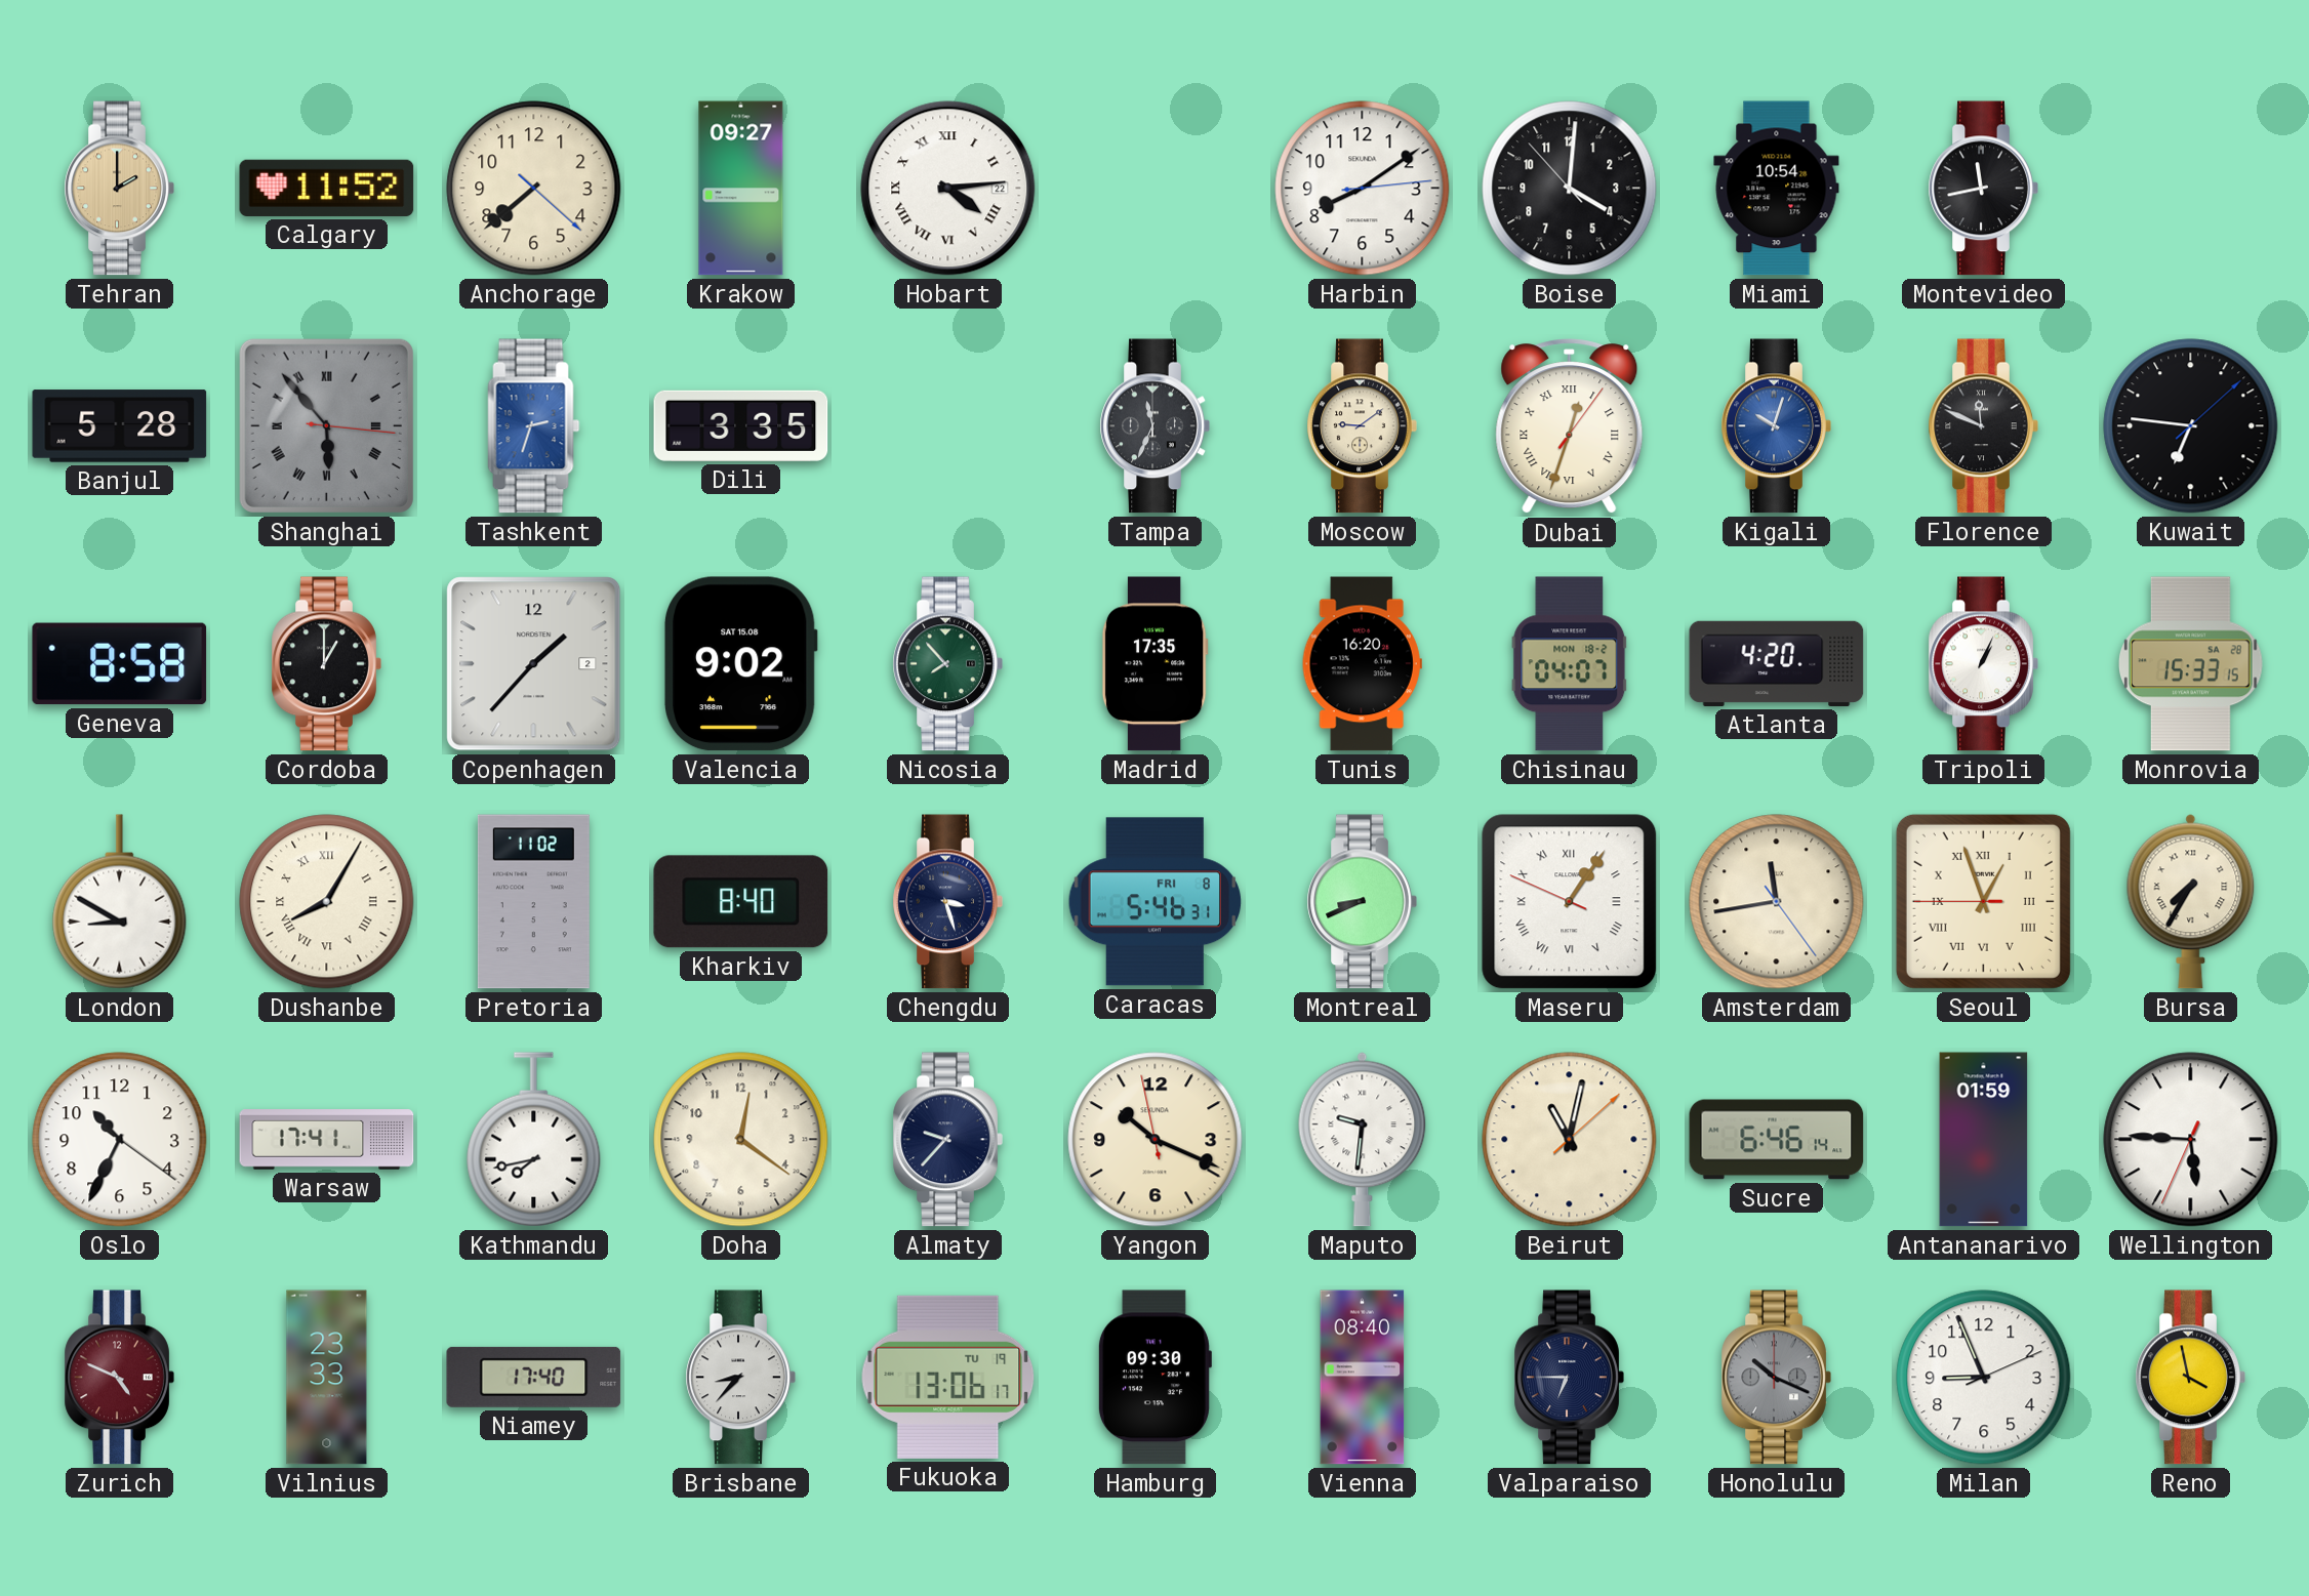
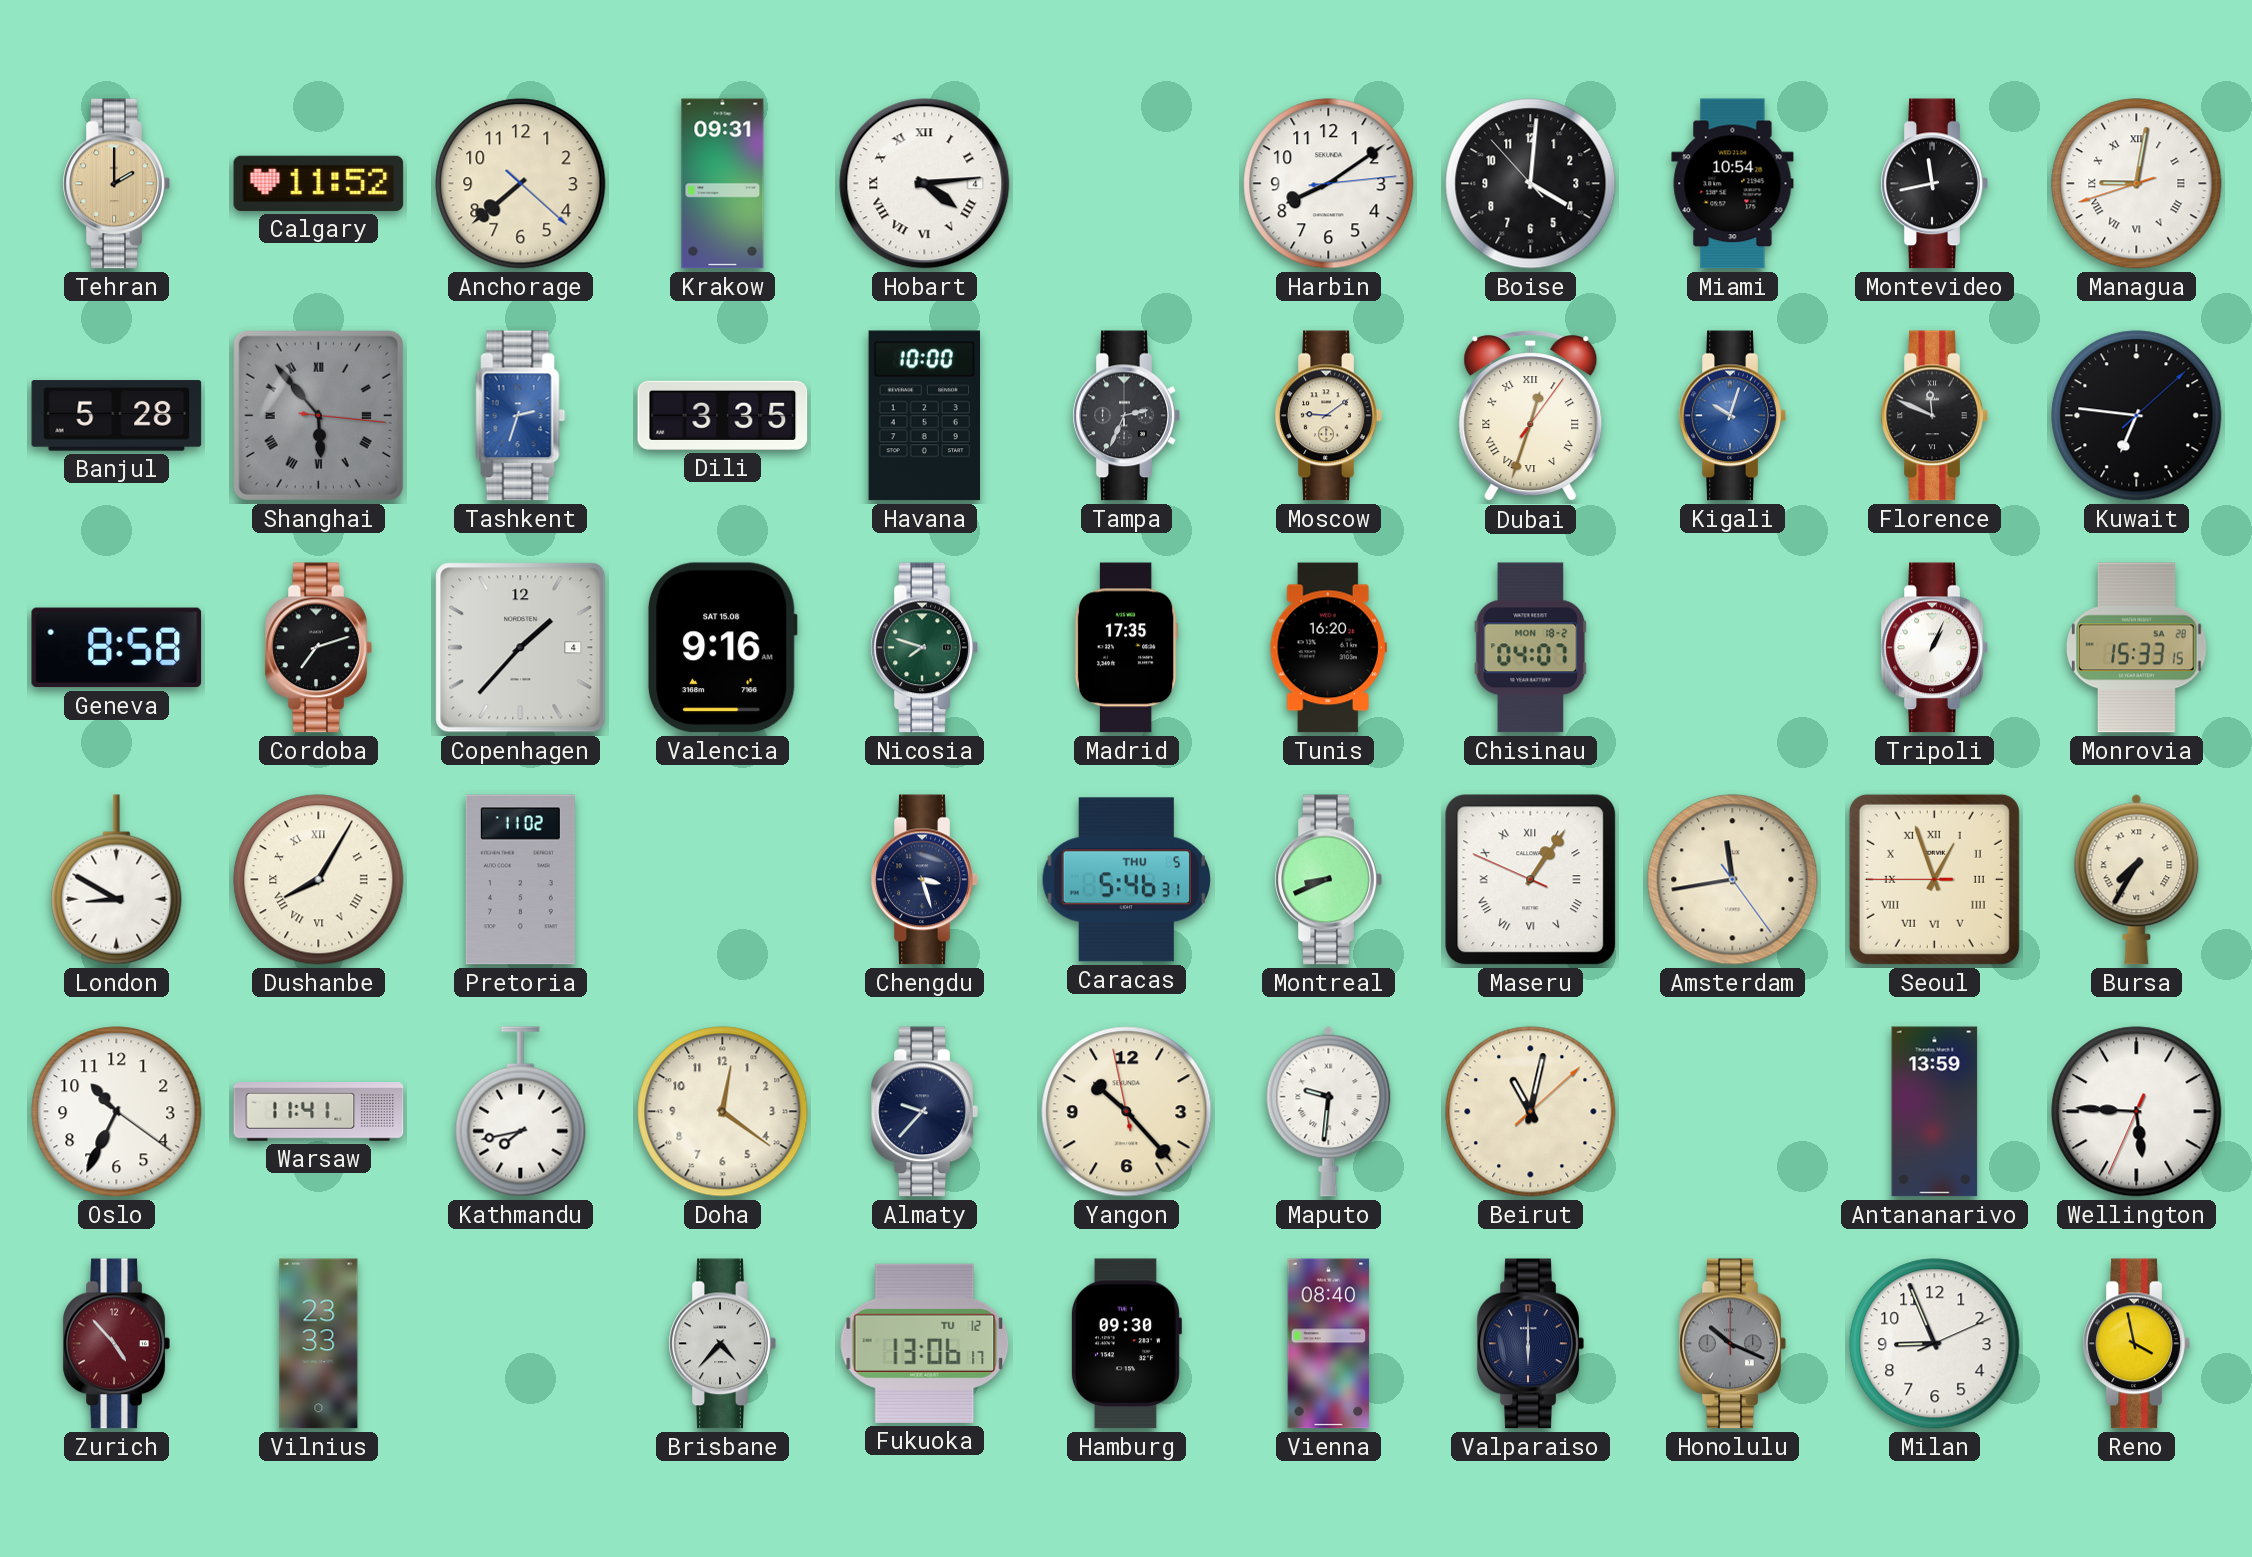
Krakow: 09:27 -> 09:31
Hobart date: 22 -> 4
Managua: none -> 9:01
Havana: none -> 10:00
Tampa: 11:34 -> 2:34
Cordoba: 1:00 -> 7:12
Copenhagen date: 2 -> 4
Valencia: 9:02 -> 9:16
Nicosia: 7:53 -> 7:48
Atlanta: 4:20 -> none
Kharkiv: 8:40 -> none
Caracas date: FRI 8 -> THU 5
Warsaw: 17:41 -> 11:41
Yangon: 10:18 -> 10:22
Sucre: 6:46 -> none
Antananarivo: 01:59 -> 13:59
Zurich: 4:49 -> 4:53
Niamey: 17:40 -> none
Brisbane: 8:37 -> 4:37
Fukuoka date: TU 19 -> TU 12
Valparaiso: 6:45 -> 6:00
